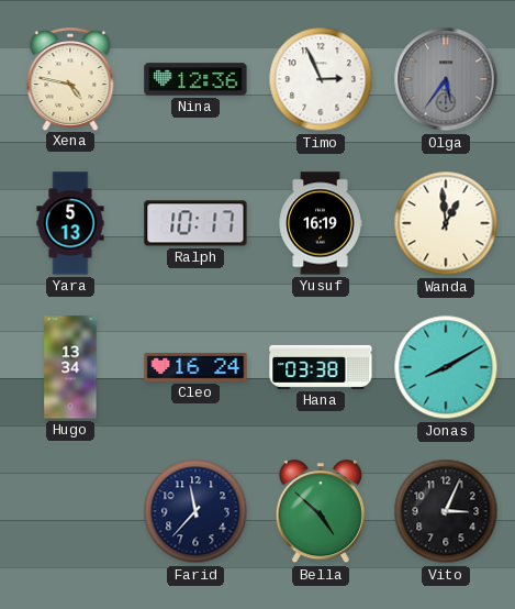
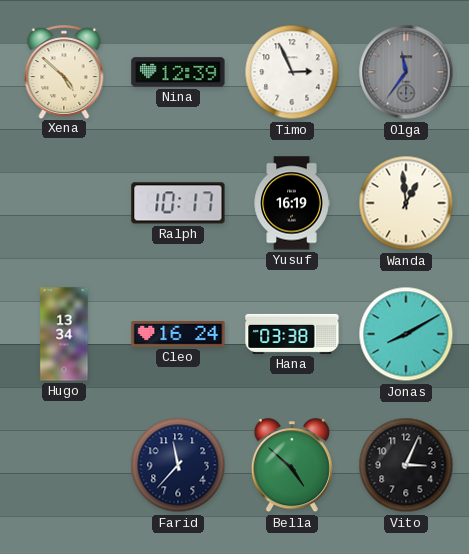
Xena: 4:47 -> 4:52
Nina: 12:36 -> 12:39
Olga: 5:36 -> 11:36
Yara: 5:13 -> none
